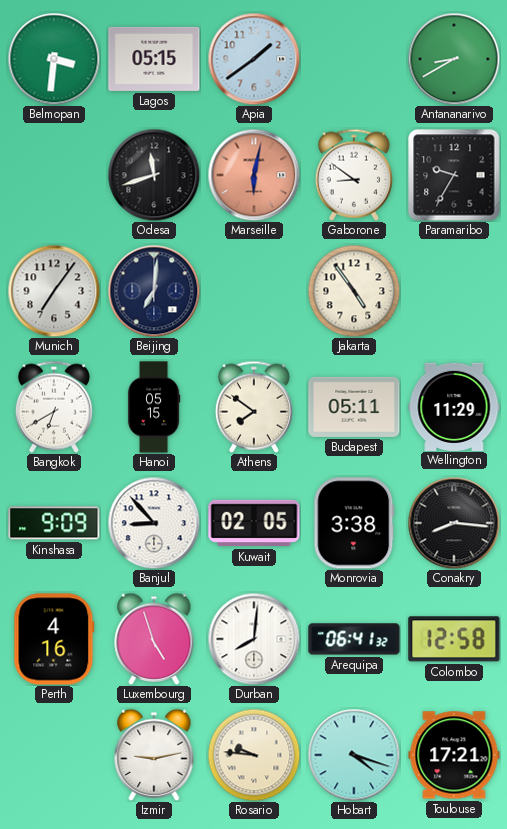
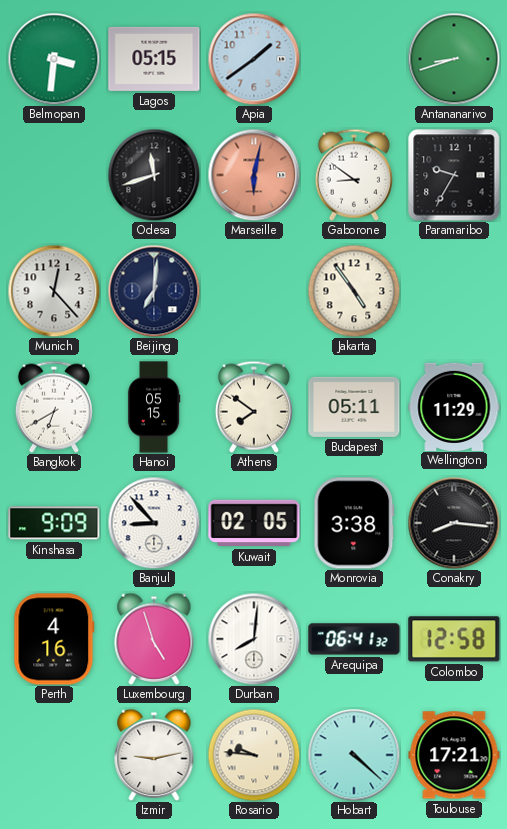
Antananarivo: 8:40 -> 8:42
Munich: 7:06 -> 12:23
Hobart: 4:18 -> 4:22
